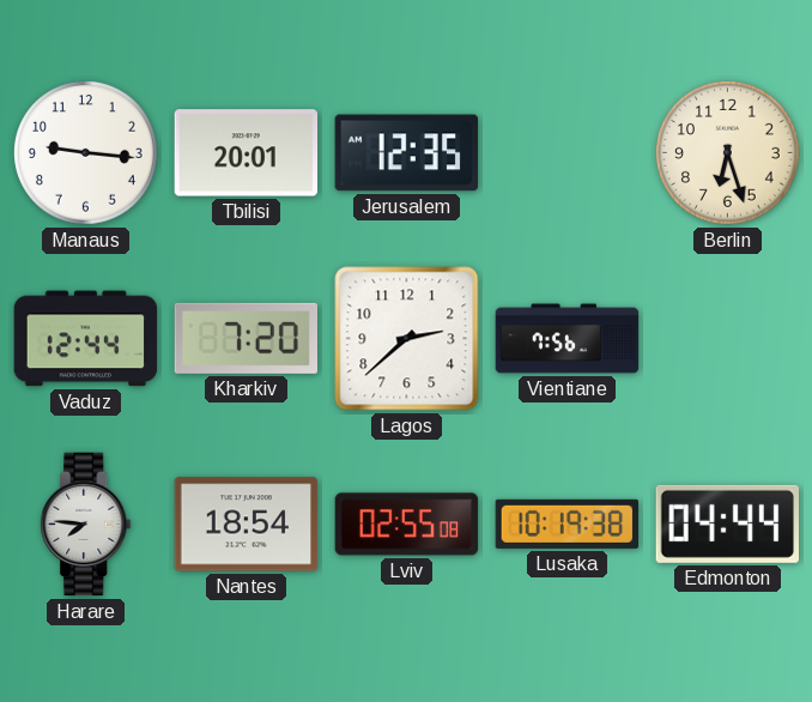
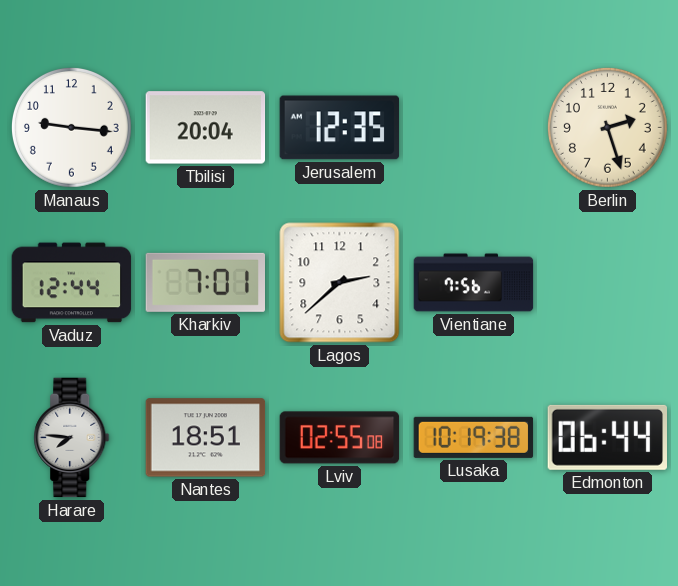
Tbilisi: 20:01 -> 20:04
Berlin: 6:27 -> 2:27
Kharkiv: 7:20 -> 7:01
Nantes: 18:54 -> 18:51
Edmonton: 04:44 -> 06:44
